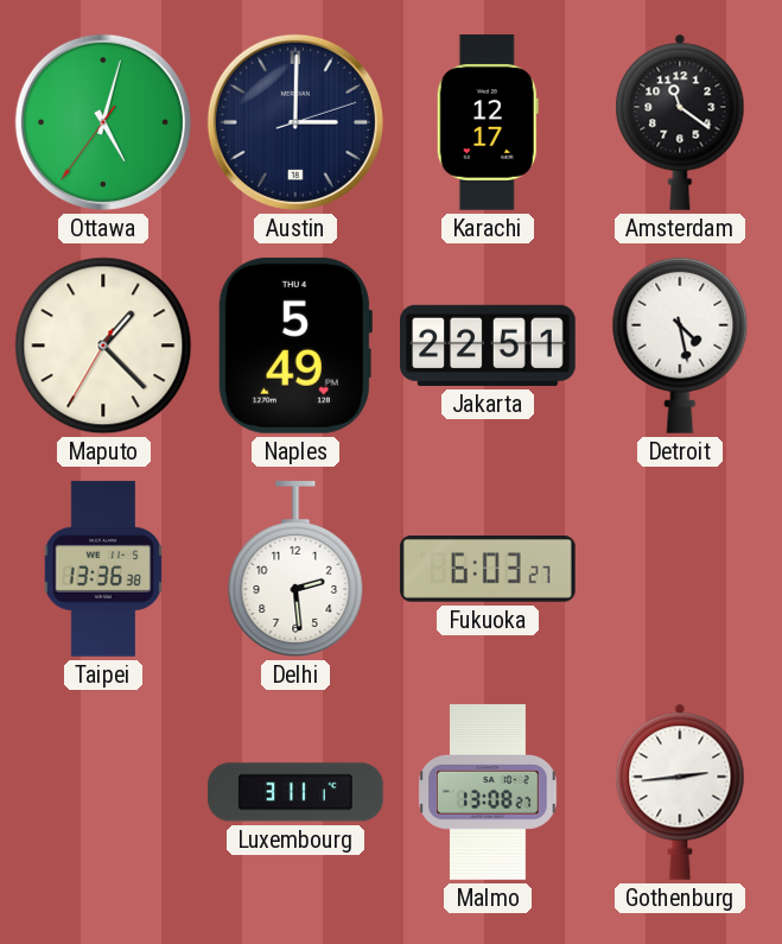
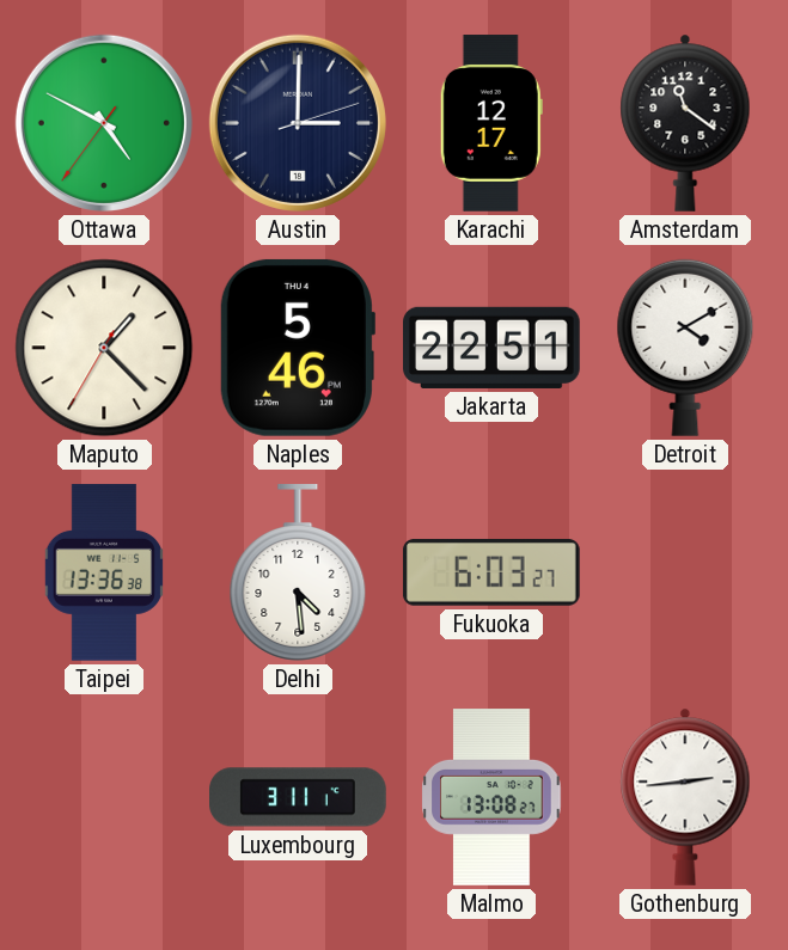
Ottawa: 5:02 -> 4:49
Naples: 5:49 -> 5:46
Detroit: 4:28 -> 4:10
Delhi: 2:29 -> 4:29
